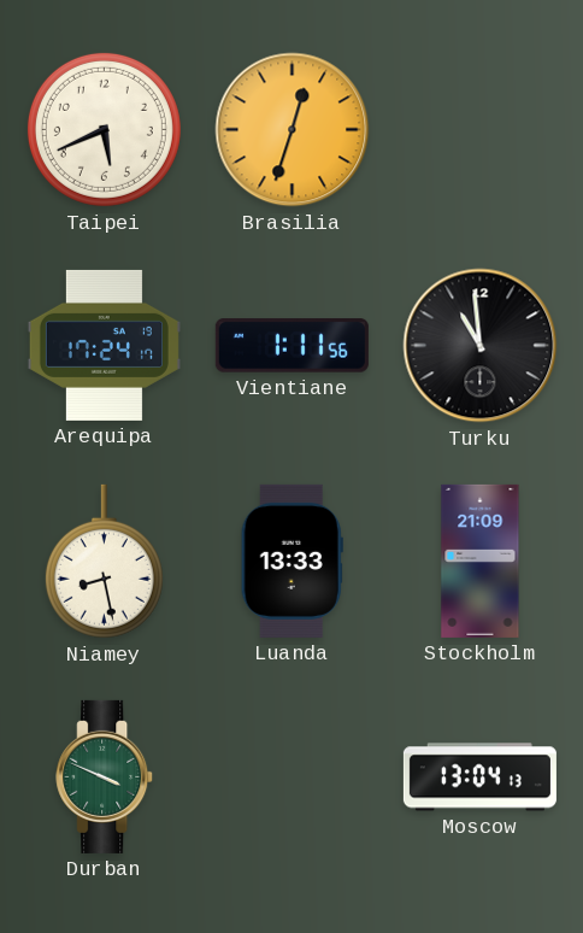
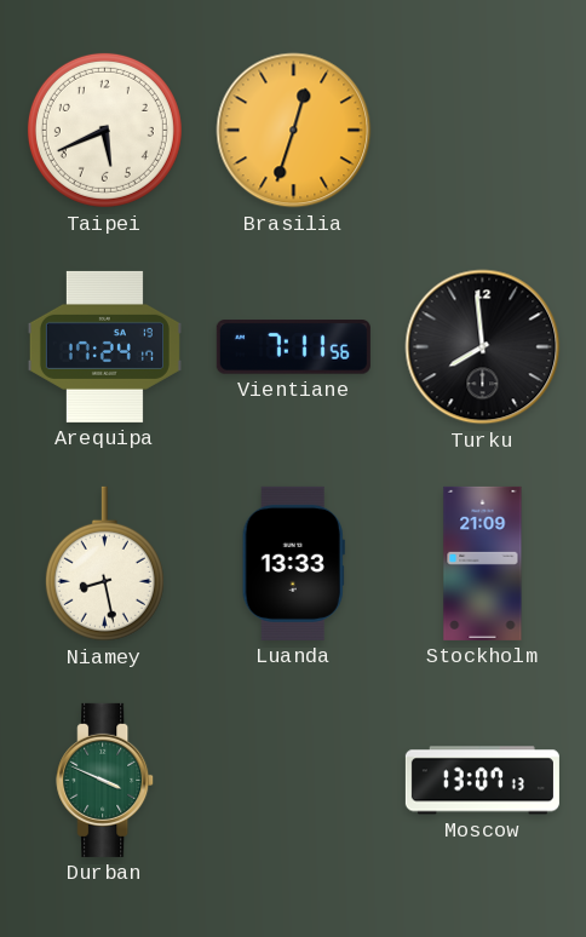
Vientiane: 1:11 -> 7:11
Turku: 10:59 -> 7:59
Moscow: 13:04 -> 13:07
